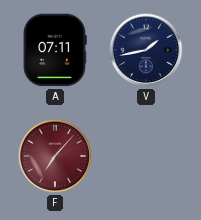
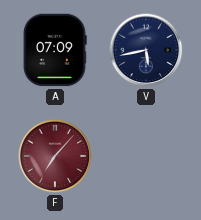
A: 07:11 -> 07:09
V: 1:43 -> 5:43
